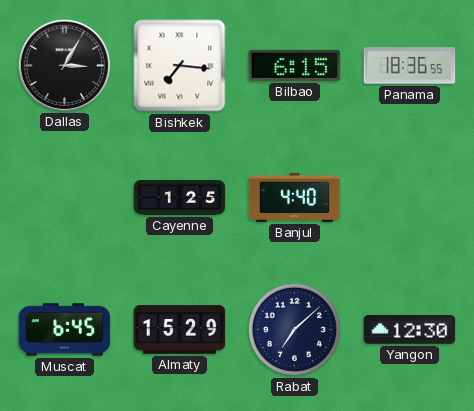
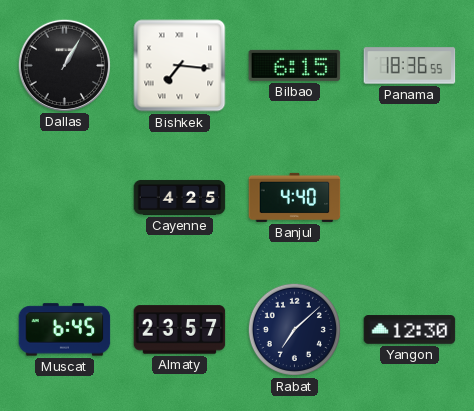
Dallas: 3:05 -> 1:05
Cayenne: 1:25 -> 4:25
Almaty: 15:29 -> 23:57
